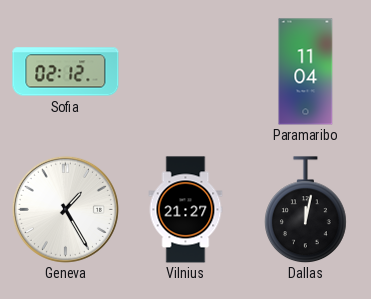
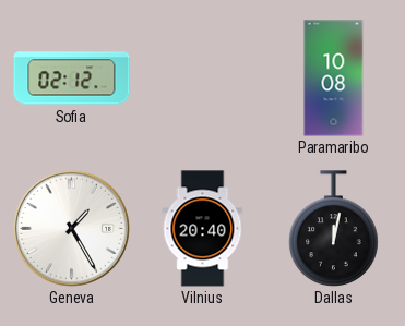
Paramaribo: 11:04 -> 10:08
Vilnius: 21:27 -> 20:40
